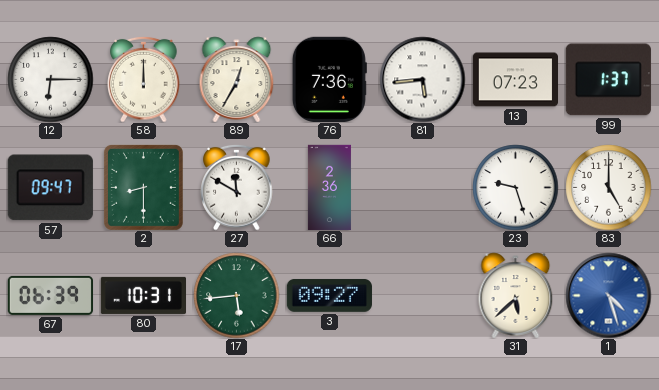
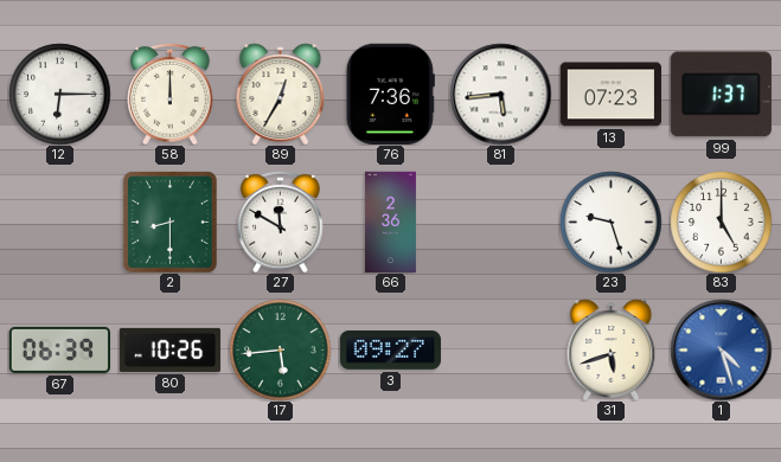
57: 09:47 -> none
80: 10:31 -> 10:26
31: 5:38 -> 5:42
